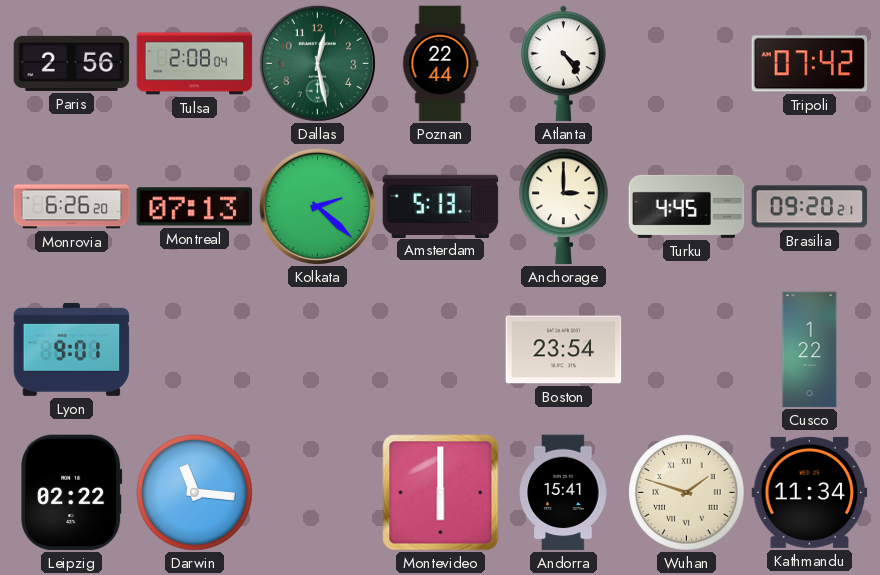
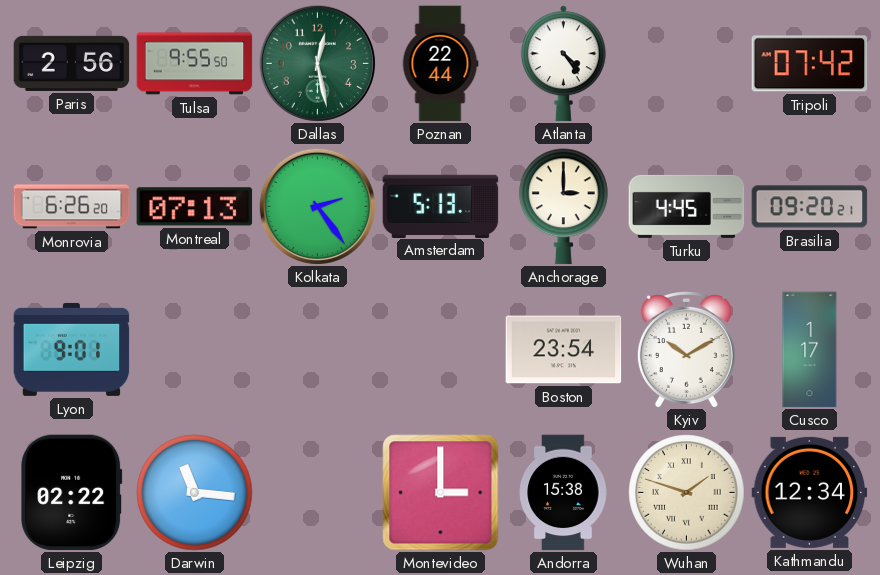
Tulsa: 2:08 -> 9:55
Kolkata: 2:22 -> 2:24
Kyiv: none -> 10:10
Cusco: 1:22 -> 1:17
Montevideo: 6:00 -> 3:00
Andorra: 15:41 -> 15:38
Kathmandu: 11:34 -> 12:34
